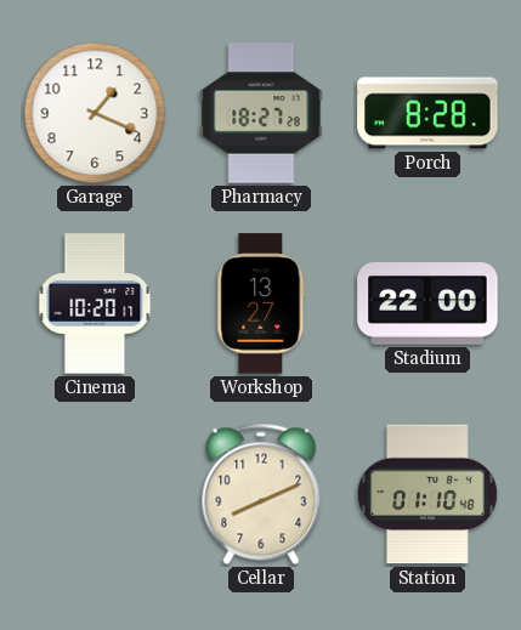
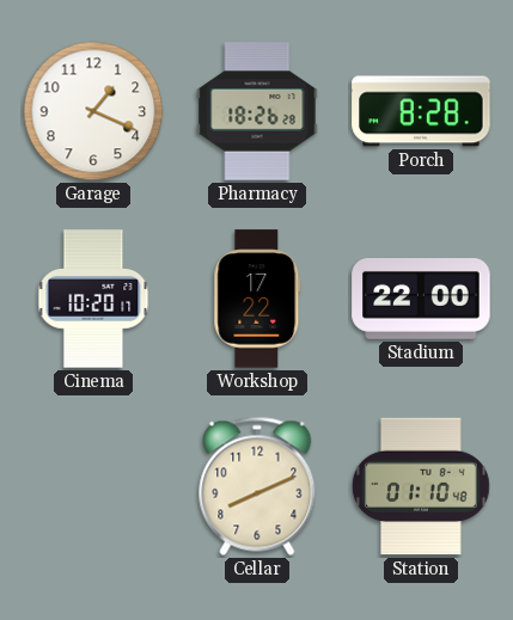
Pharmacy: 18:27 -> 18:26
Workshop: 13:27 -> 17:22
